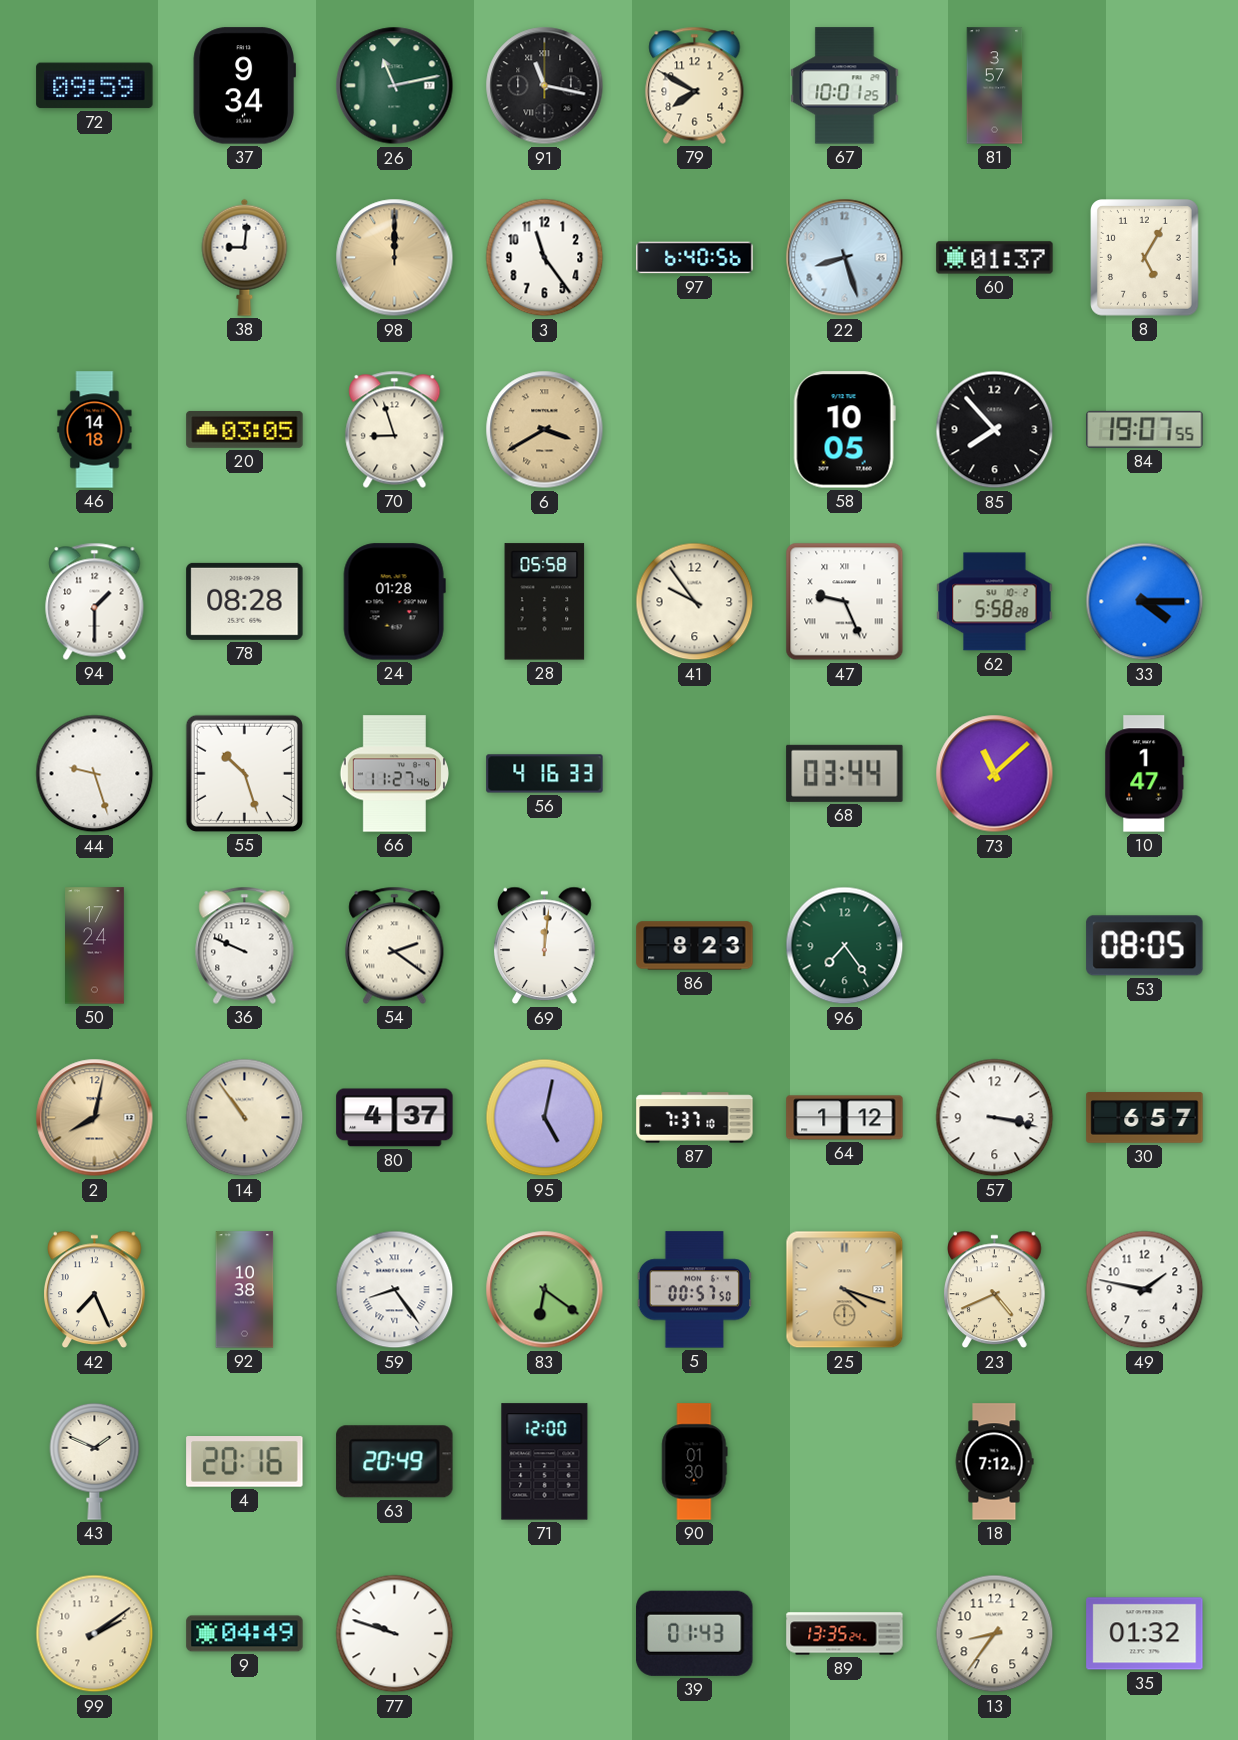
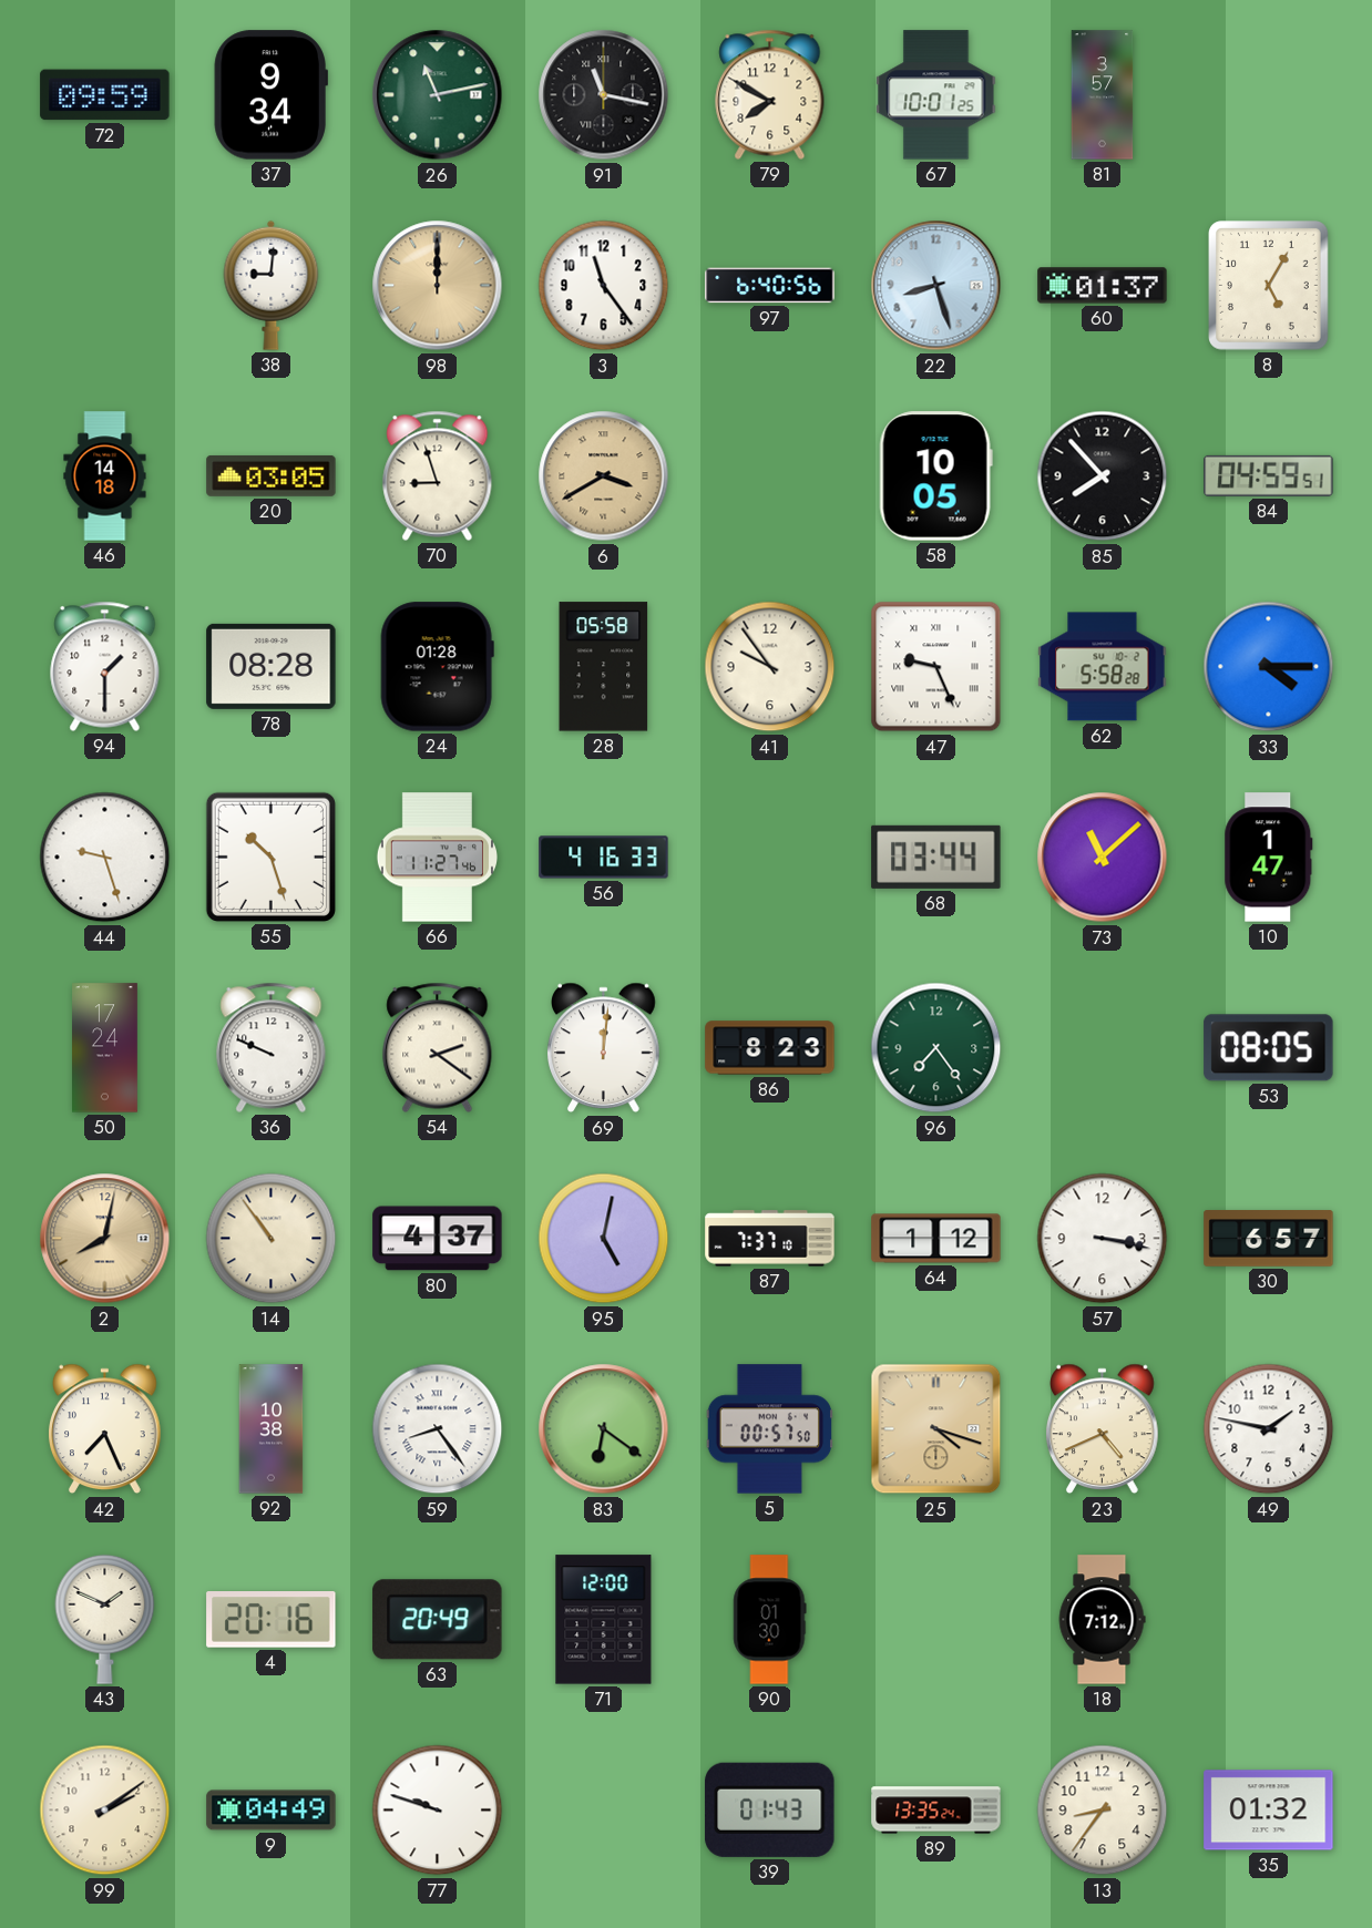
84: 19:07 -> 04:59
